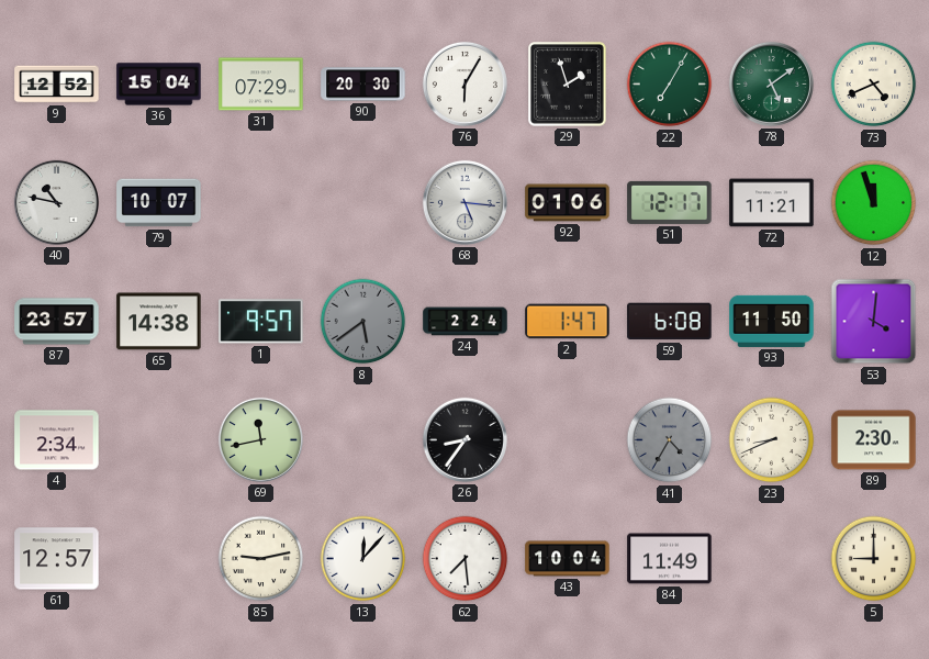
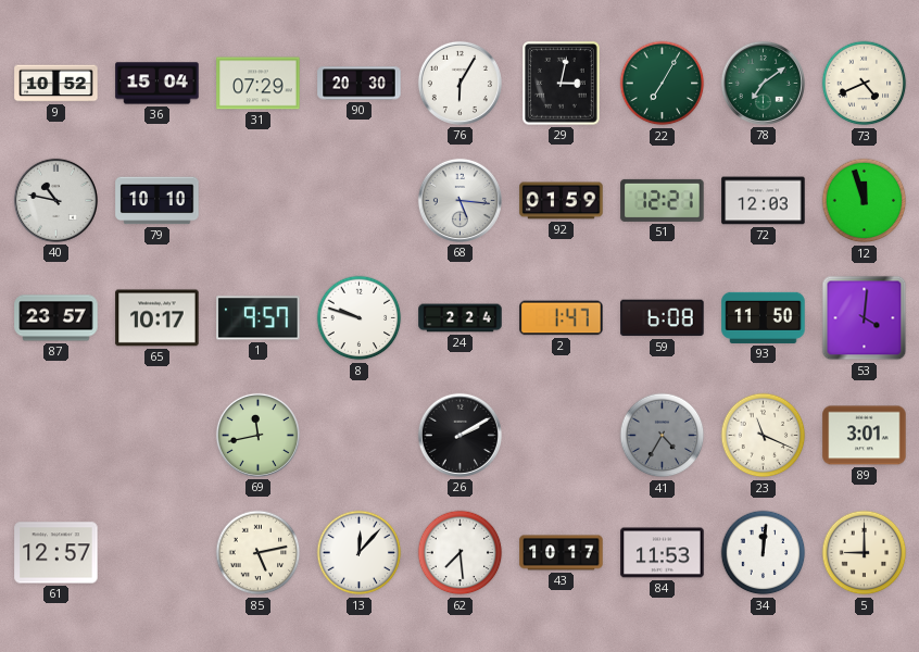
9: 12:52 -> 10:52
29: 1:57 -> 3:02
78: 5:09 -> 7:09
79: 10:07 -> 10:10
92: 01:06 -> 01:59
51: 12:17 -> 12:21
72: 11:21 -> 12:03
65: 14:38 -> 10:17
8: 5:39 -> 9:48
8 dial: grey -> white
4: 2:34 -> none
26: 8:36 -> 2:10
23: 8:41 -> 11:19
89: 2:30 -> 3:01
85: 9:13 -> 5:13
43: 10:04 -> 10:17
84: 11:49 -> 11:53
34: none -> 12:01
